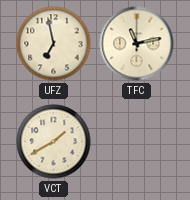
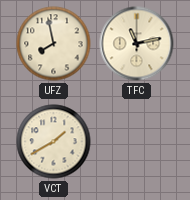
UFZ: 6:58 -> 7:58
